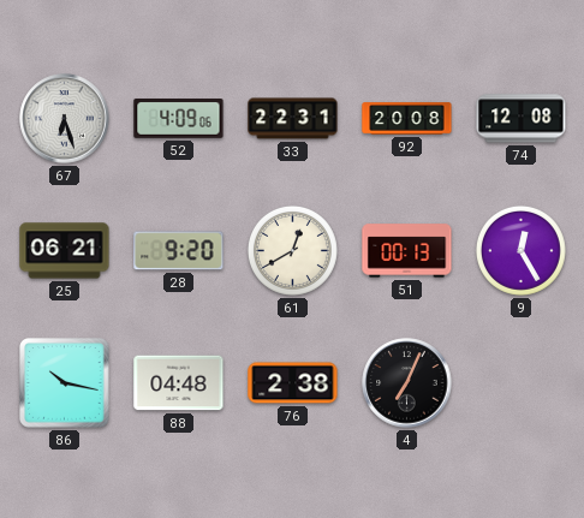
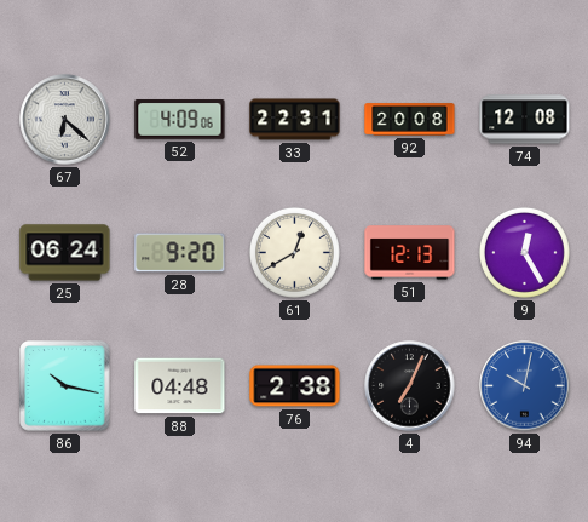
67: 6:27 -> 6:22
25: 06:21 -> 06:24
51: 00:13 -> 12:13
94: none -> 10:02
